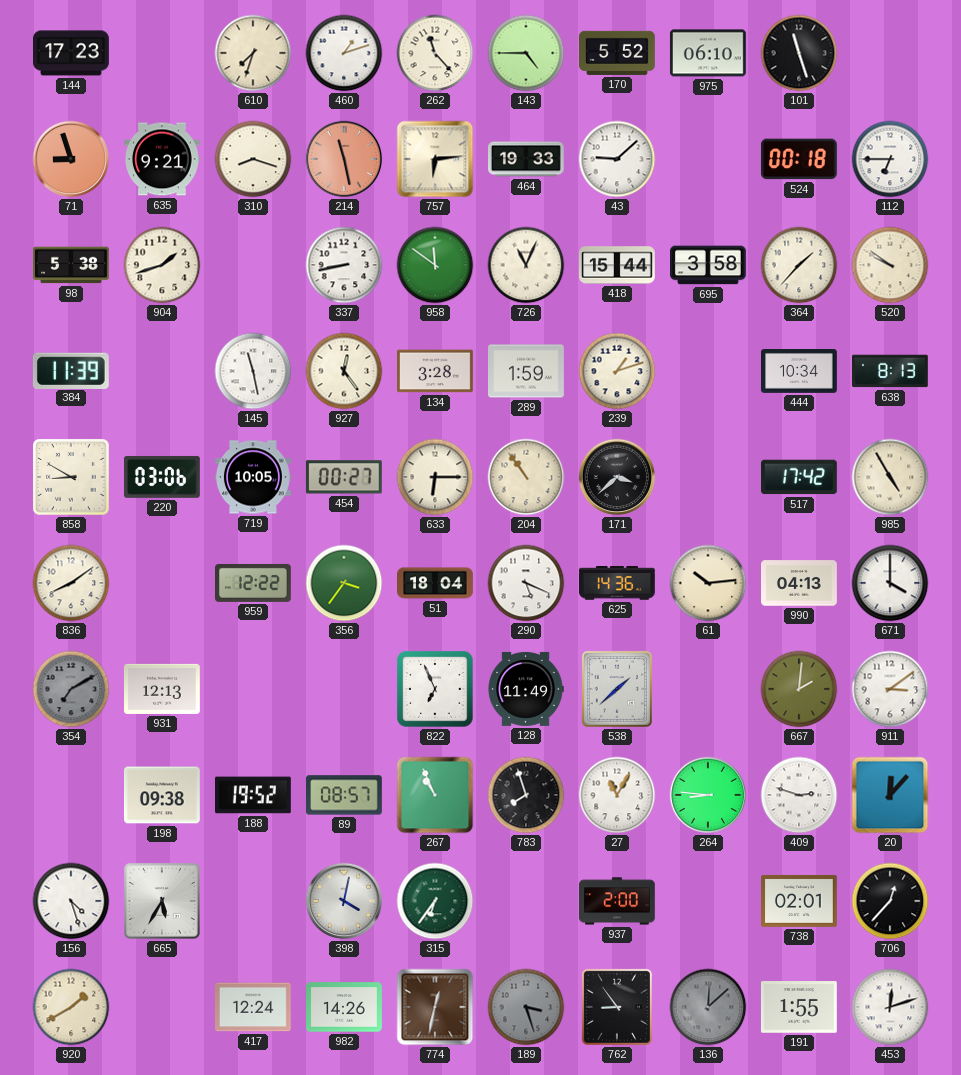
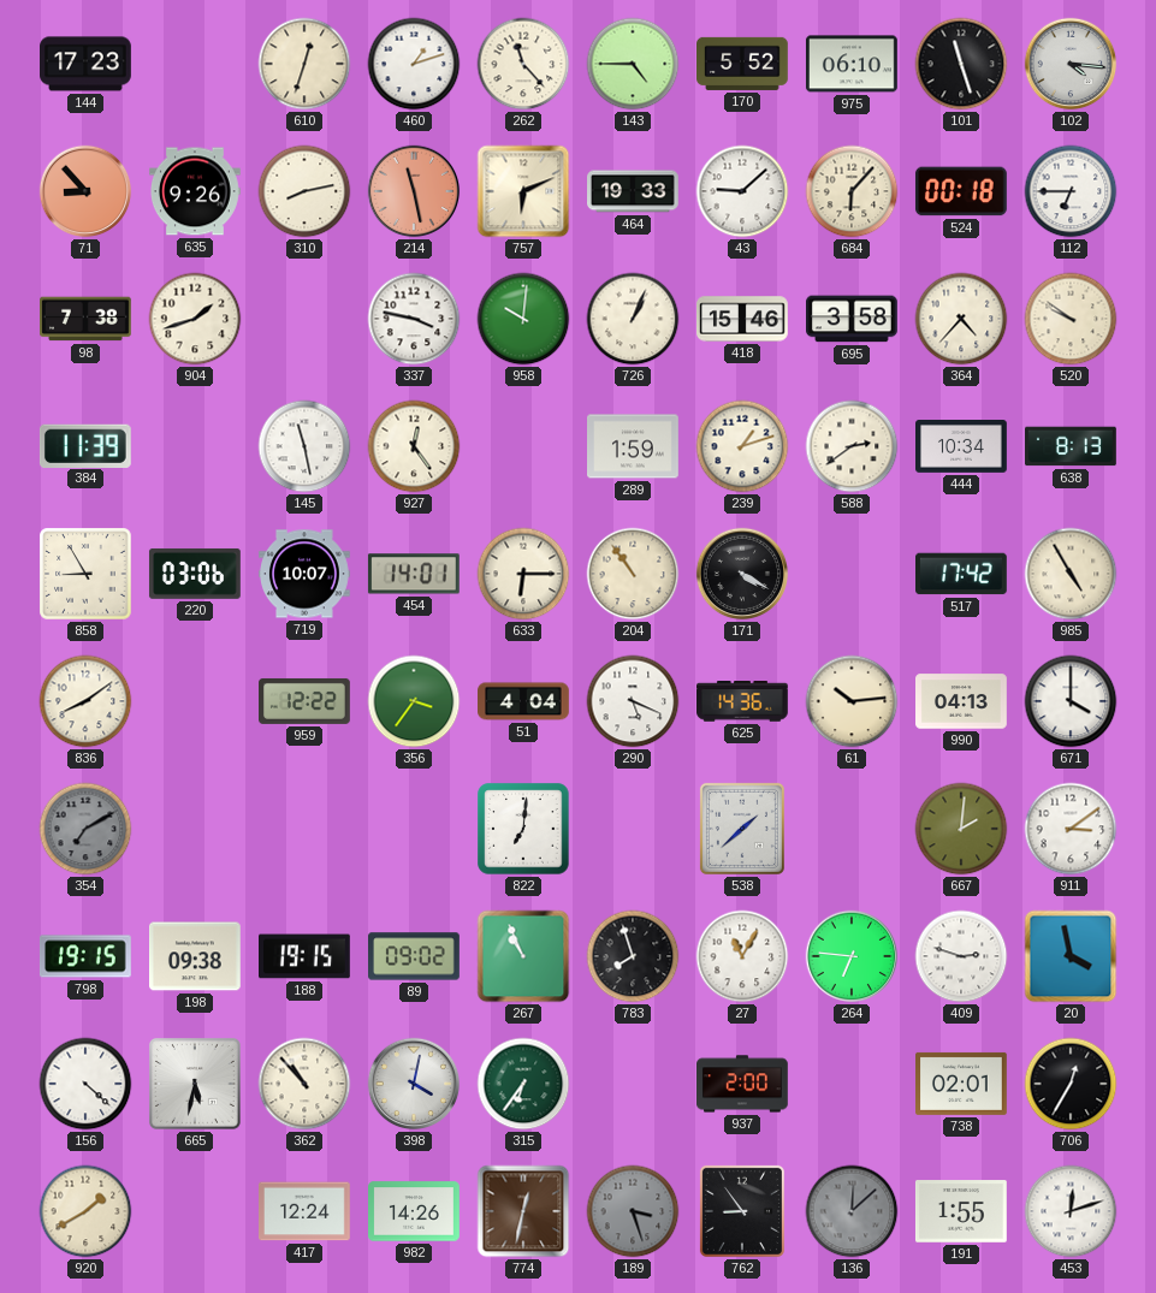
610: 7:33 -> 12:33
102: none -> 4:16
71: 8:57 -> 8:53
635: 9:21 -> 9:26
310: 8:18 -> 8:13
757: 6:14 -> 6:11
684: none -> 6:07
98: 5:38 -> 7:38
337: 8:43 -> 3:47
958: 11:51 -> 10:01
726: 11:04 -> 1:04
418: 15:44 -> 15:46
364: 1:37 -> 4:37
134: 3:28 -> none
588: none -> 2:39
858: 8:50 -> 8:55
719: 10:05 -> 10:07
454: 00:27 -> 14:01
171: 3:38 -> 4:20
51: 18:04 -> 4:04
931: 12:13 -> none
822: 6:56 -> 7:01
128: 11:49 -> none
798: none -> 19:15
188: 19:52 -> 19:15
89: 08:57 -> 09:02
264: 8:46 -> 6:46
20: 12:07 -> 3:58
156: 4:27 -> 4:22
665: 5:35 -> 5:32
362: none -> 10:53
706: 12:37 -> 12:35
